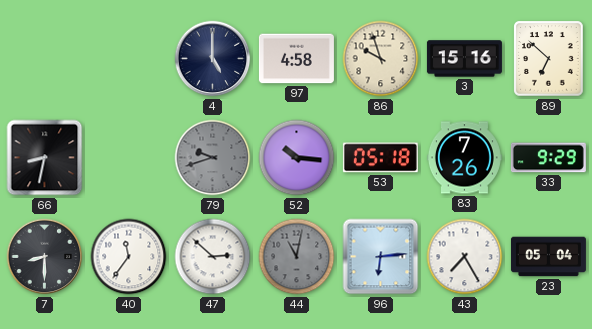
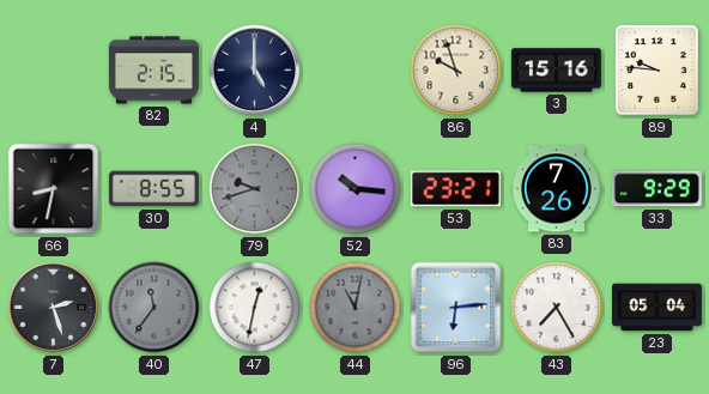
82: none -> 2:15
97: 4:58 -> none
89: 6:52 -> 9:46
30: none -> 8:55
53: 05:18 -> 23:21
7: 8:30 -> 2:27
40 dial: white -> grey
47: 2:52 -> 12:32
